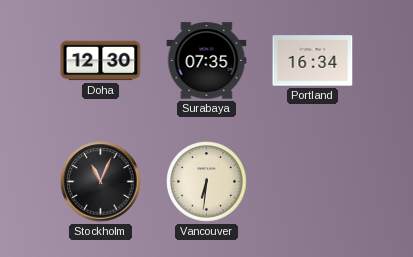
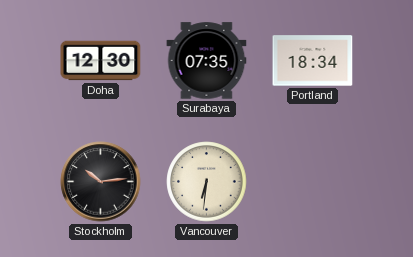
Portland: 16:34 -> 18:34
Stockholm: 11:04 -> 10:14
